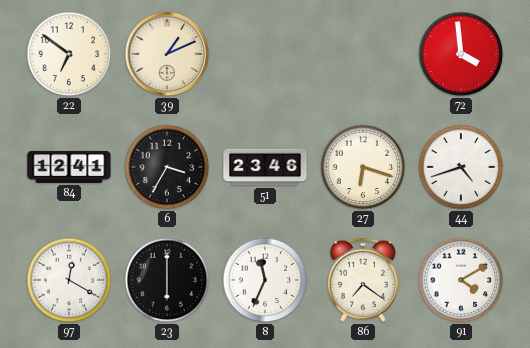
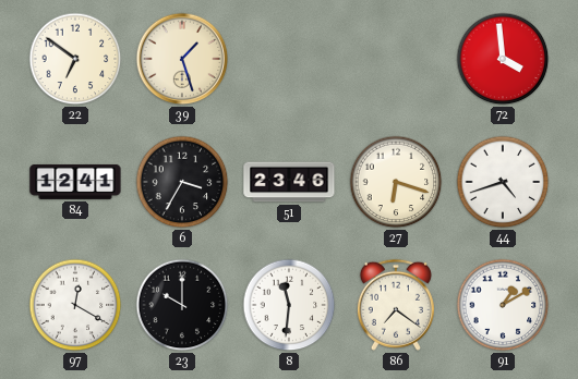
39: 1:11 -> 1:27
23: 6:00 -> 10:00
8: 11:34 -> 11:31
91: 4:10 -> 1:10
